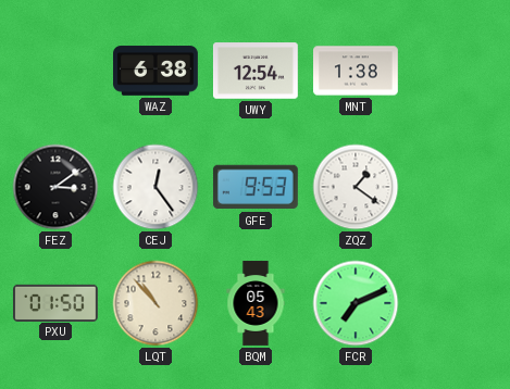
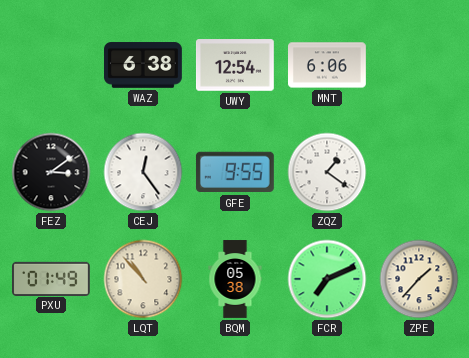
MNT: 1:38 -> 6:06
GFE: 9:53 -> 9:55
PXU: 01:50 -> 01:49
BQM: 05:43 -> 05:38
ZPE: none -> 1:37
